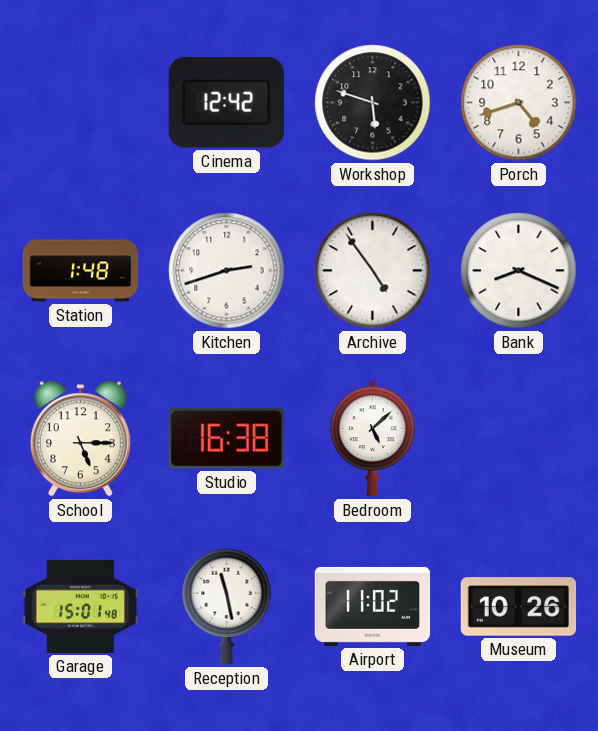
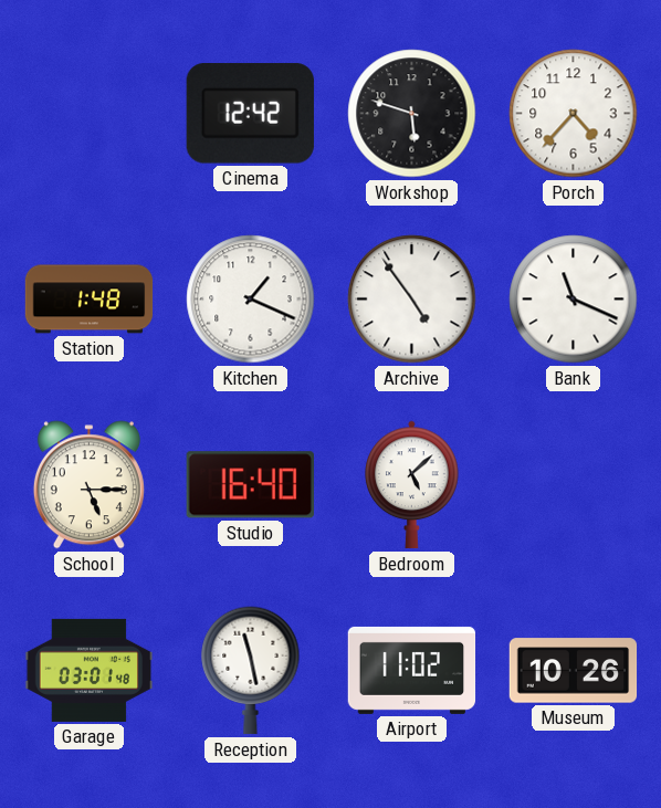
Porch: 4:42 -> 4:37
Kitchen: 2:42 -> 1:19
Bank: 8:19 -> 11:19
Studio: 16:38 -> 16:40
Garage: 15:01 -> 03:01
